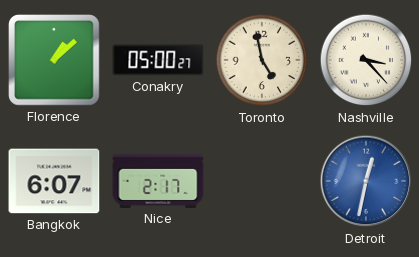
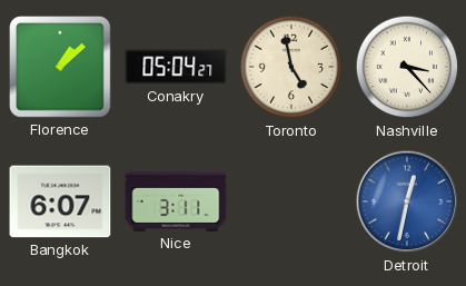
Conakry: 05:00 -> 05:04
Nice: 2:17 -> 3:11
